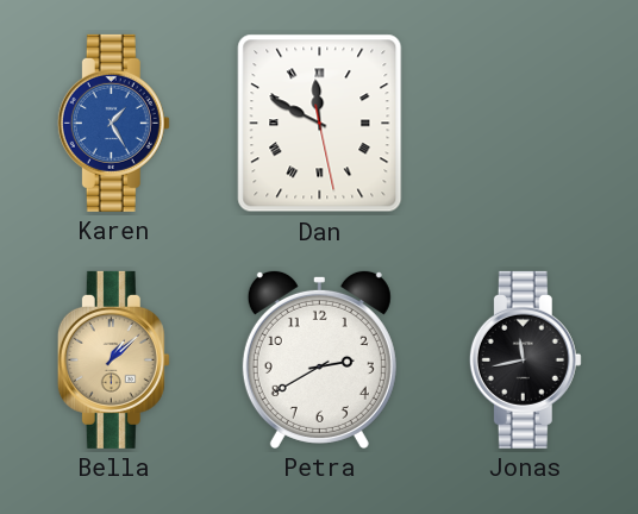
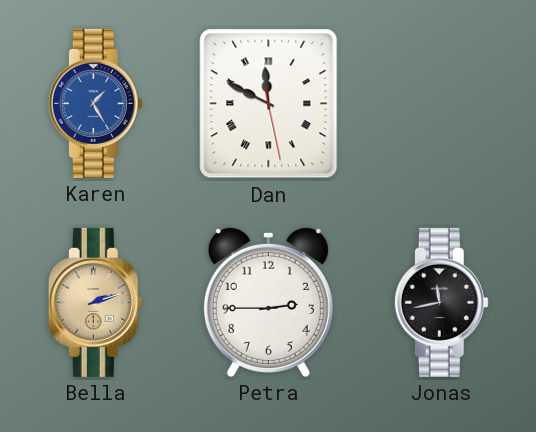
Bella: 1:08 -> 2:12
Petra: 2:40 -> 2:45
